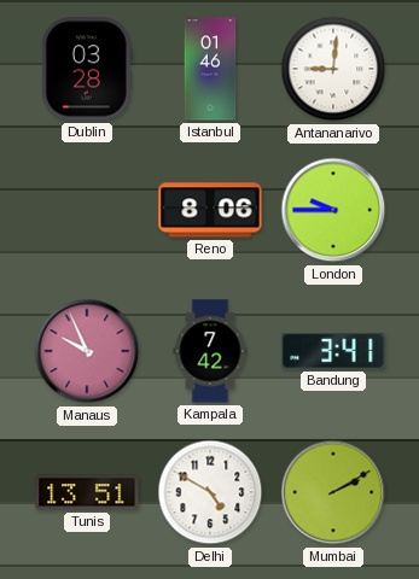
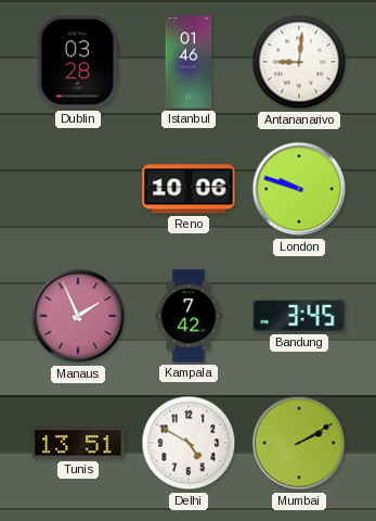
Reno: 8:06 -> 10:06
London: 9:45 -> 9:48
Manaus: 9:56 -> 1:56
Bandung: 3:41 -> 3:45
